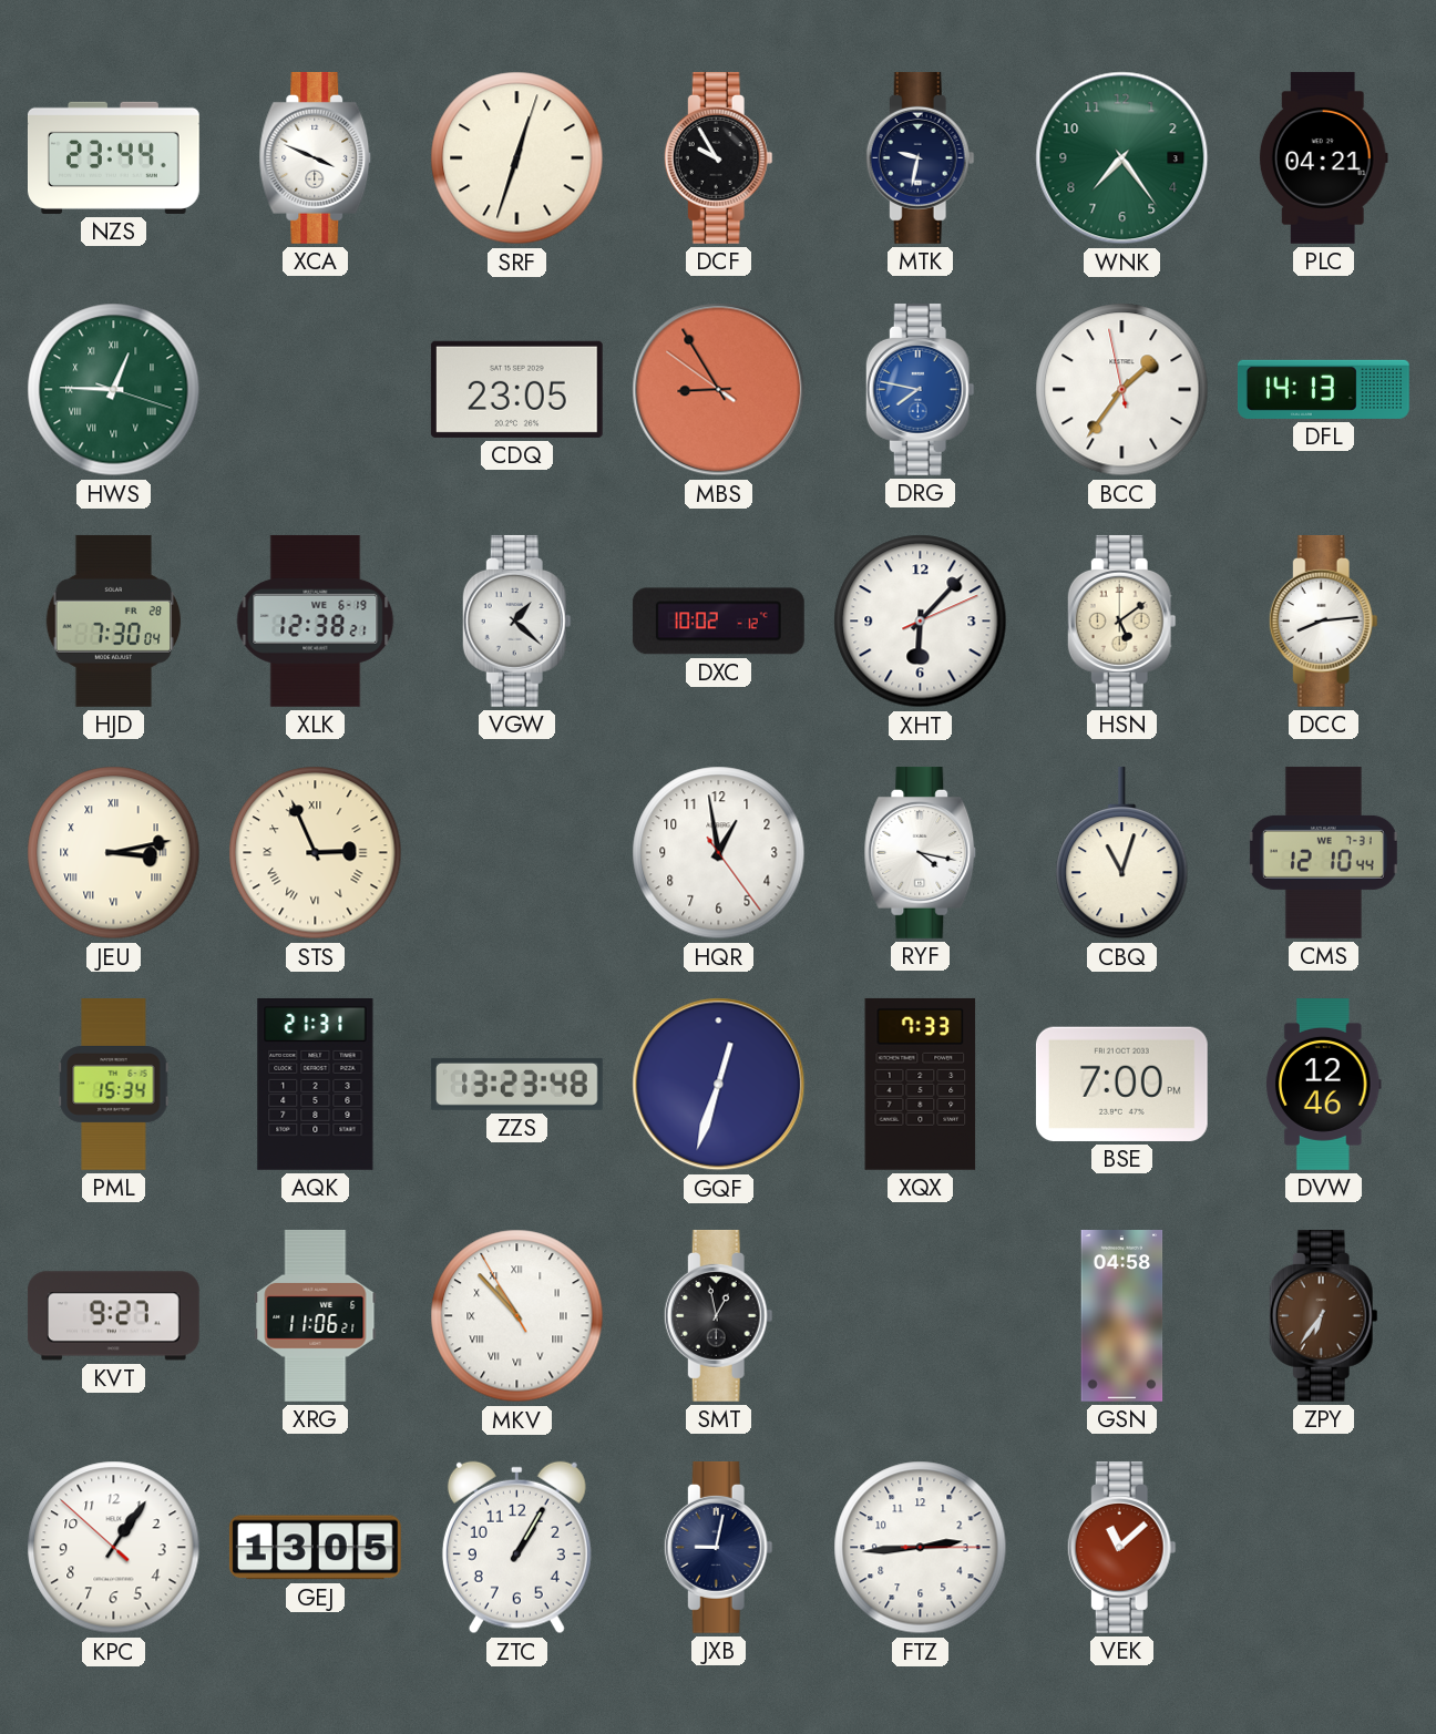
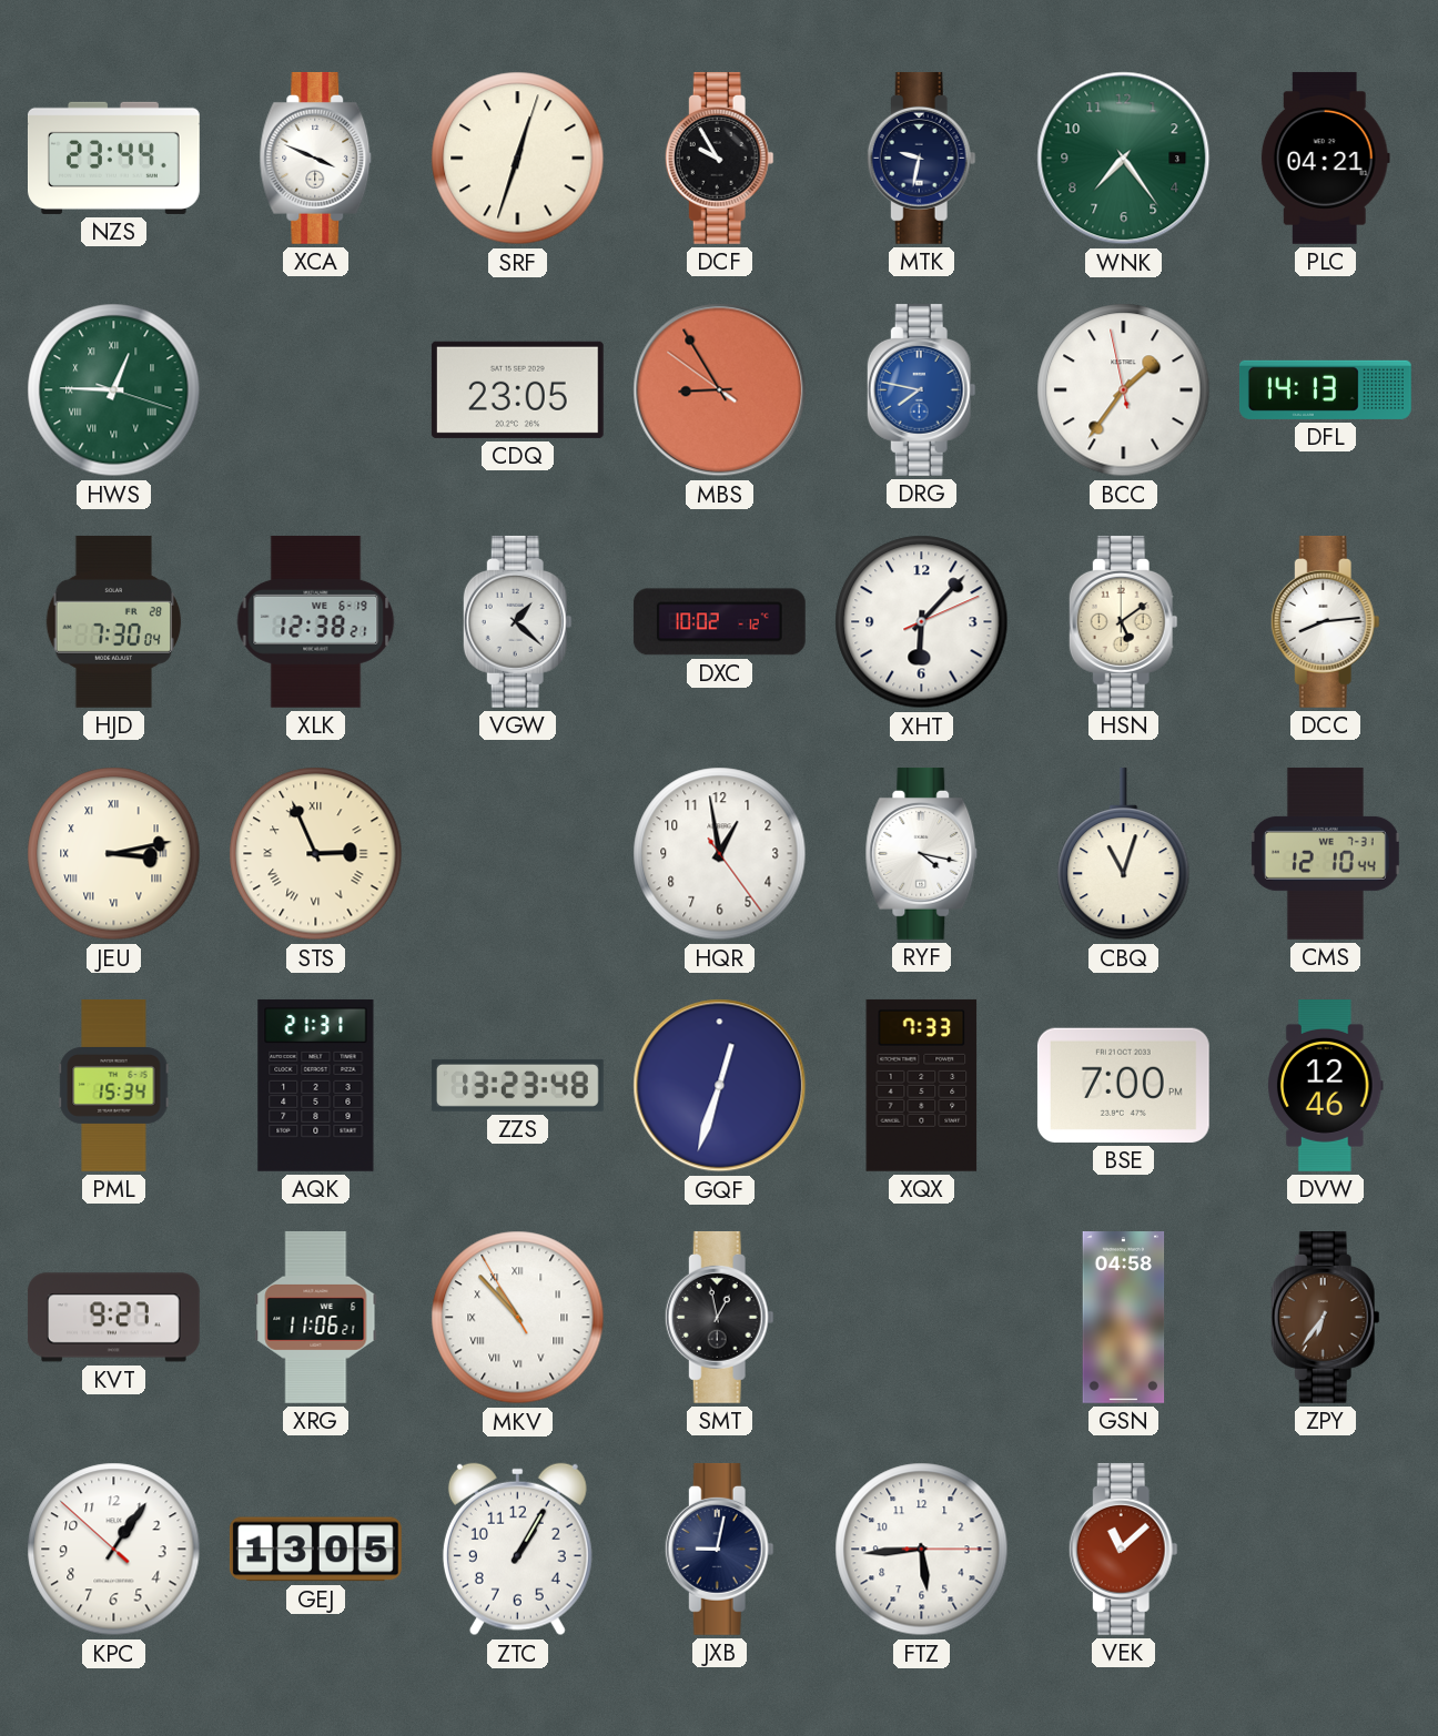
FTZ: 2:44 -> 5:44
